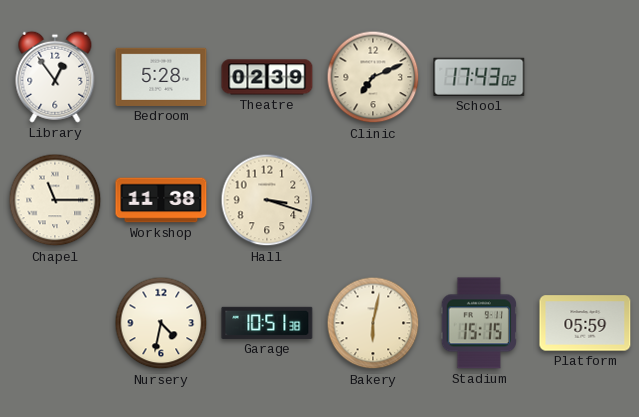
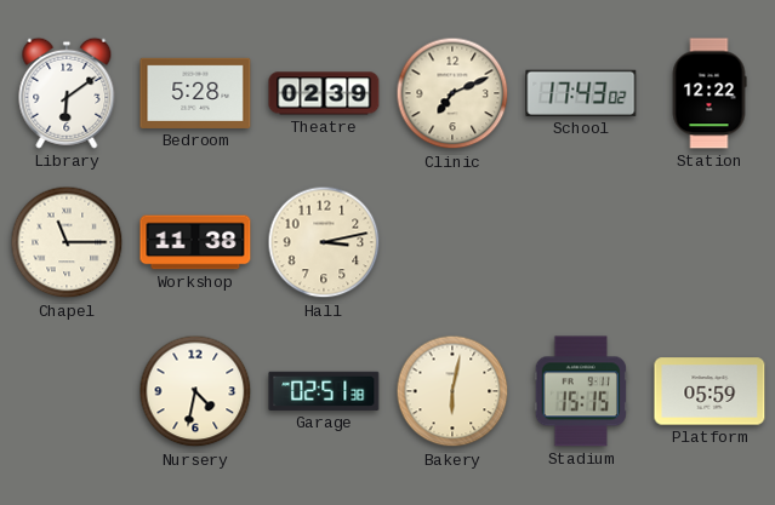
Library: 12:54 -> 6:09
Station: none -> 12:22
Hall: 3:18 -> 3:13
Garage: 10:51 -> 02:51
